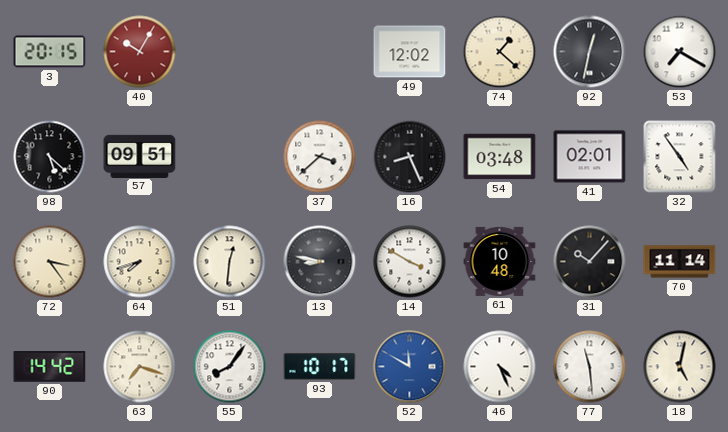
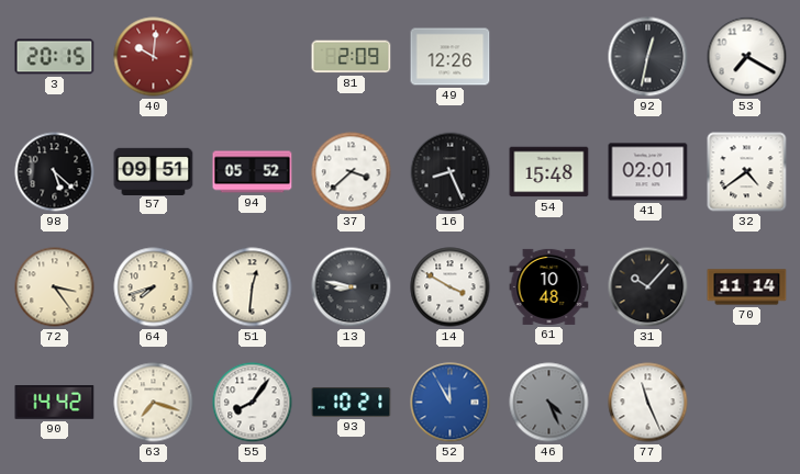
40: 10:05 -> 10:01
81: none -> 2:09
49: 12:02 -> 12:26
74: 1:22 -> none
94: none -> 05:52
54: 03:48 -> 15:48
32: 4:54 -> 4:39
93: 10:17 -> 10:21
52: 11:50 -> 11:55
46 dial: white -> grey
77: 11:29 -> 11:26
18: 5:02 -> none
